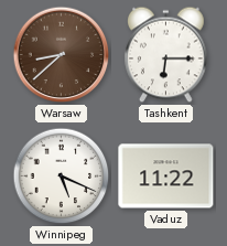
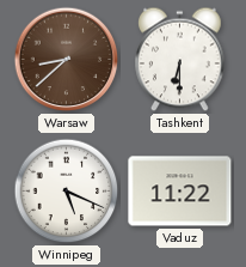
Tashkent: 6:15 -> 6:30
